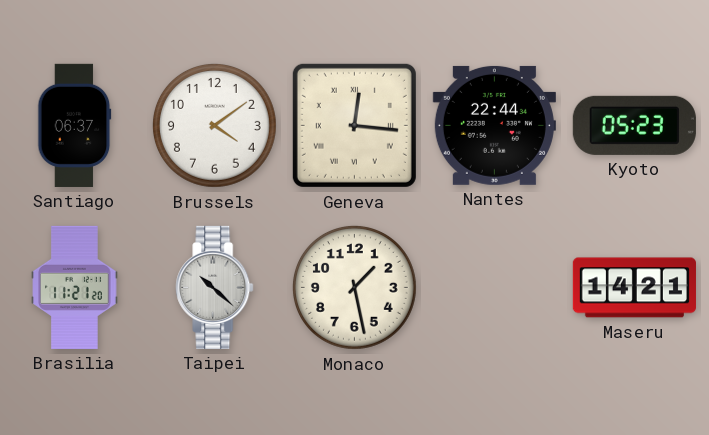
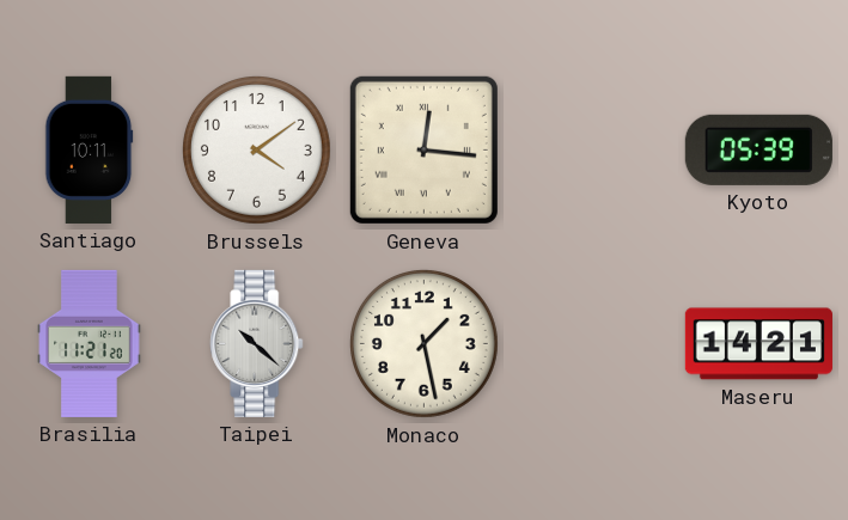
Santiago: 06:37 -> 10:11
Nantes: 22:44 -> none
Kyoto: 05:23 -> 05:39
